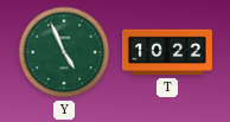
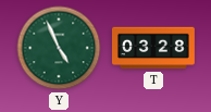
T: 10:22 -> 03:28
